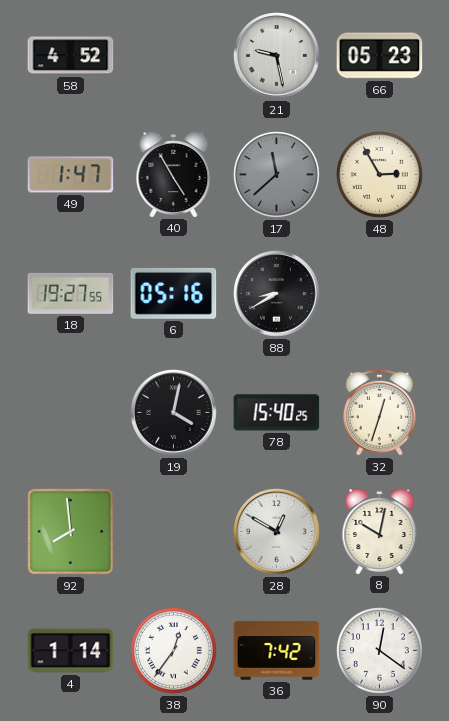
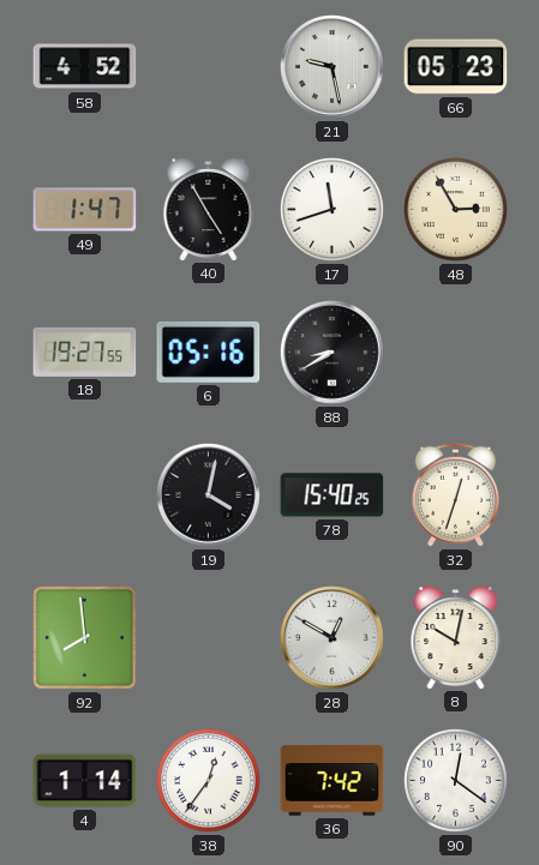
17: 11:38 -> 11:42
17 dial: grey -> white
